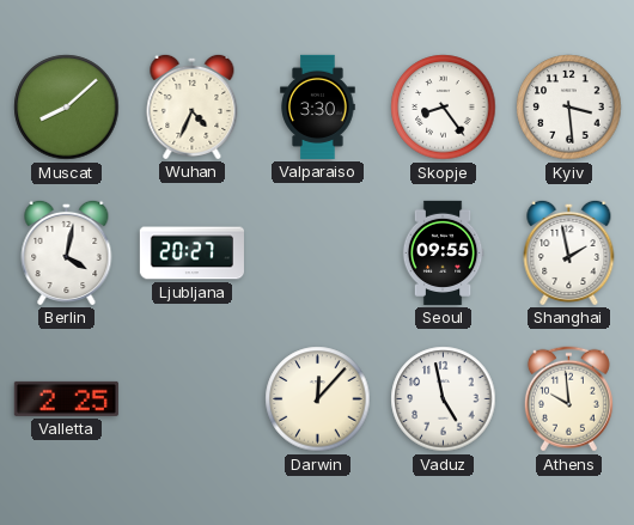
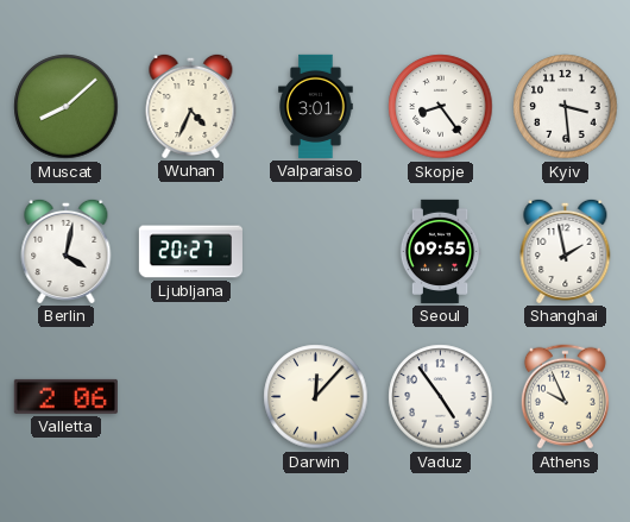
Valparaiso: 3:30 -> 3:01
Valletta: 2:25 -> 2:06
Vaduz: 4:58 -> 4:54
Athens: 9:59 -> 9:56
